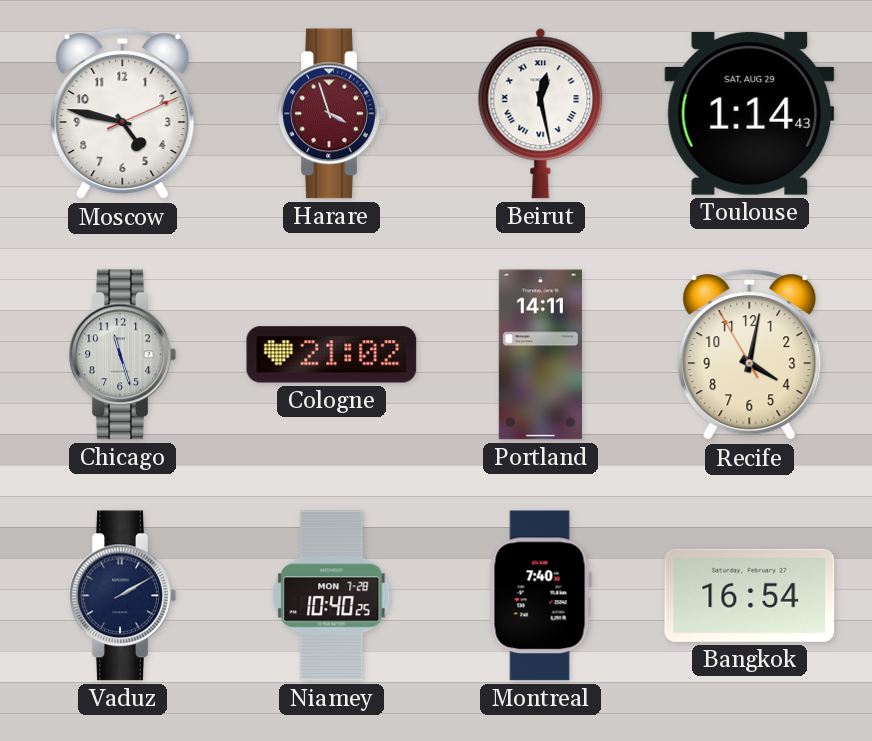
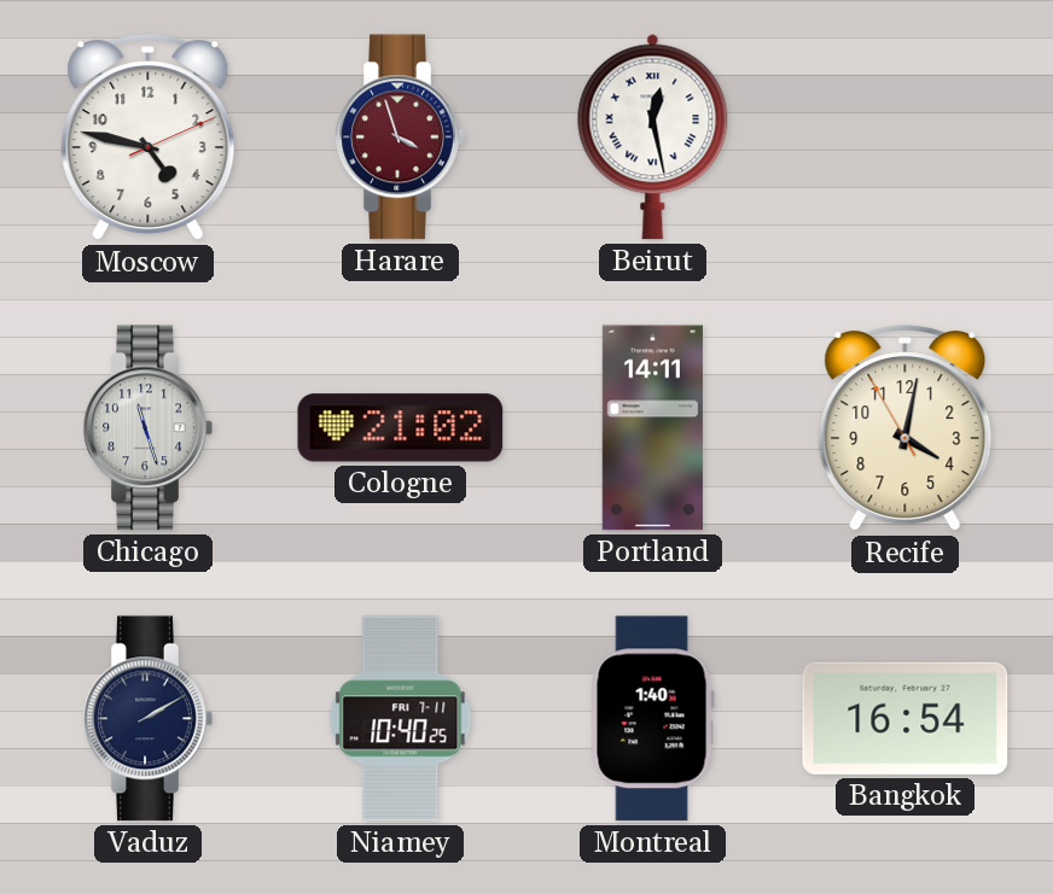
Toulouse: 1:14 -> none
Niamey date: MON 7-28 -> FRI 7-11
Montreal: 7:40 -> 1:40
